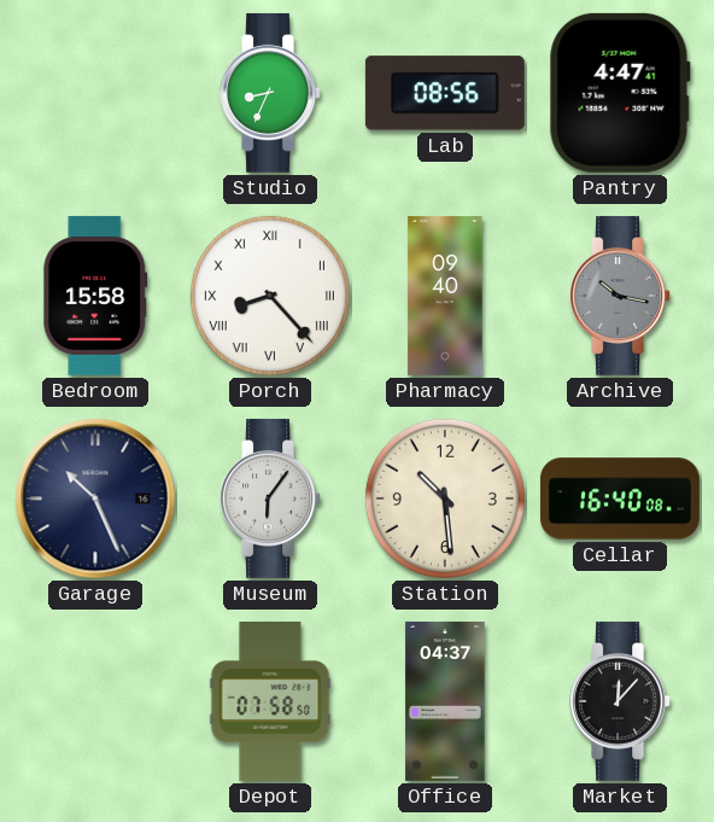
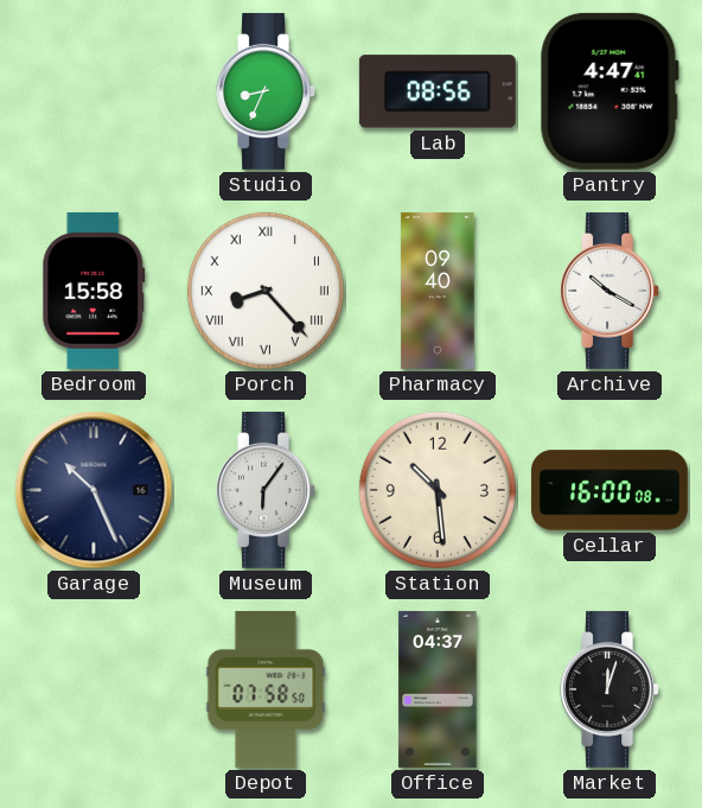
Archive: 10:17 -> 10:20
Archive dial: grey -> white
Cellar: 16:40 -> 16:00
Market: 12:07 -> 12:03
